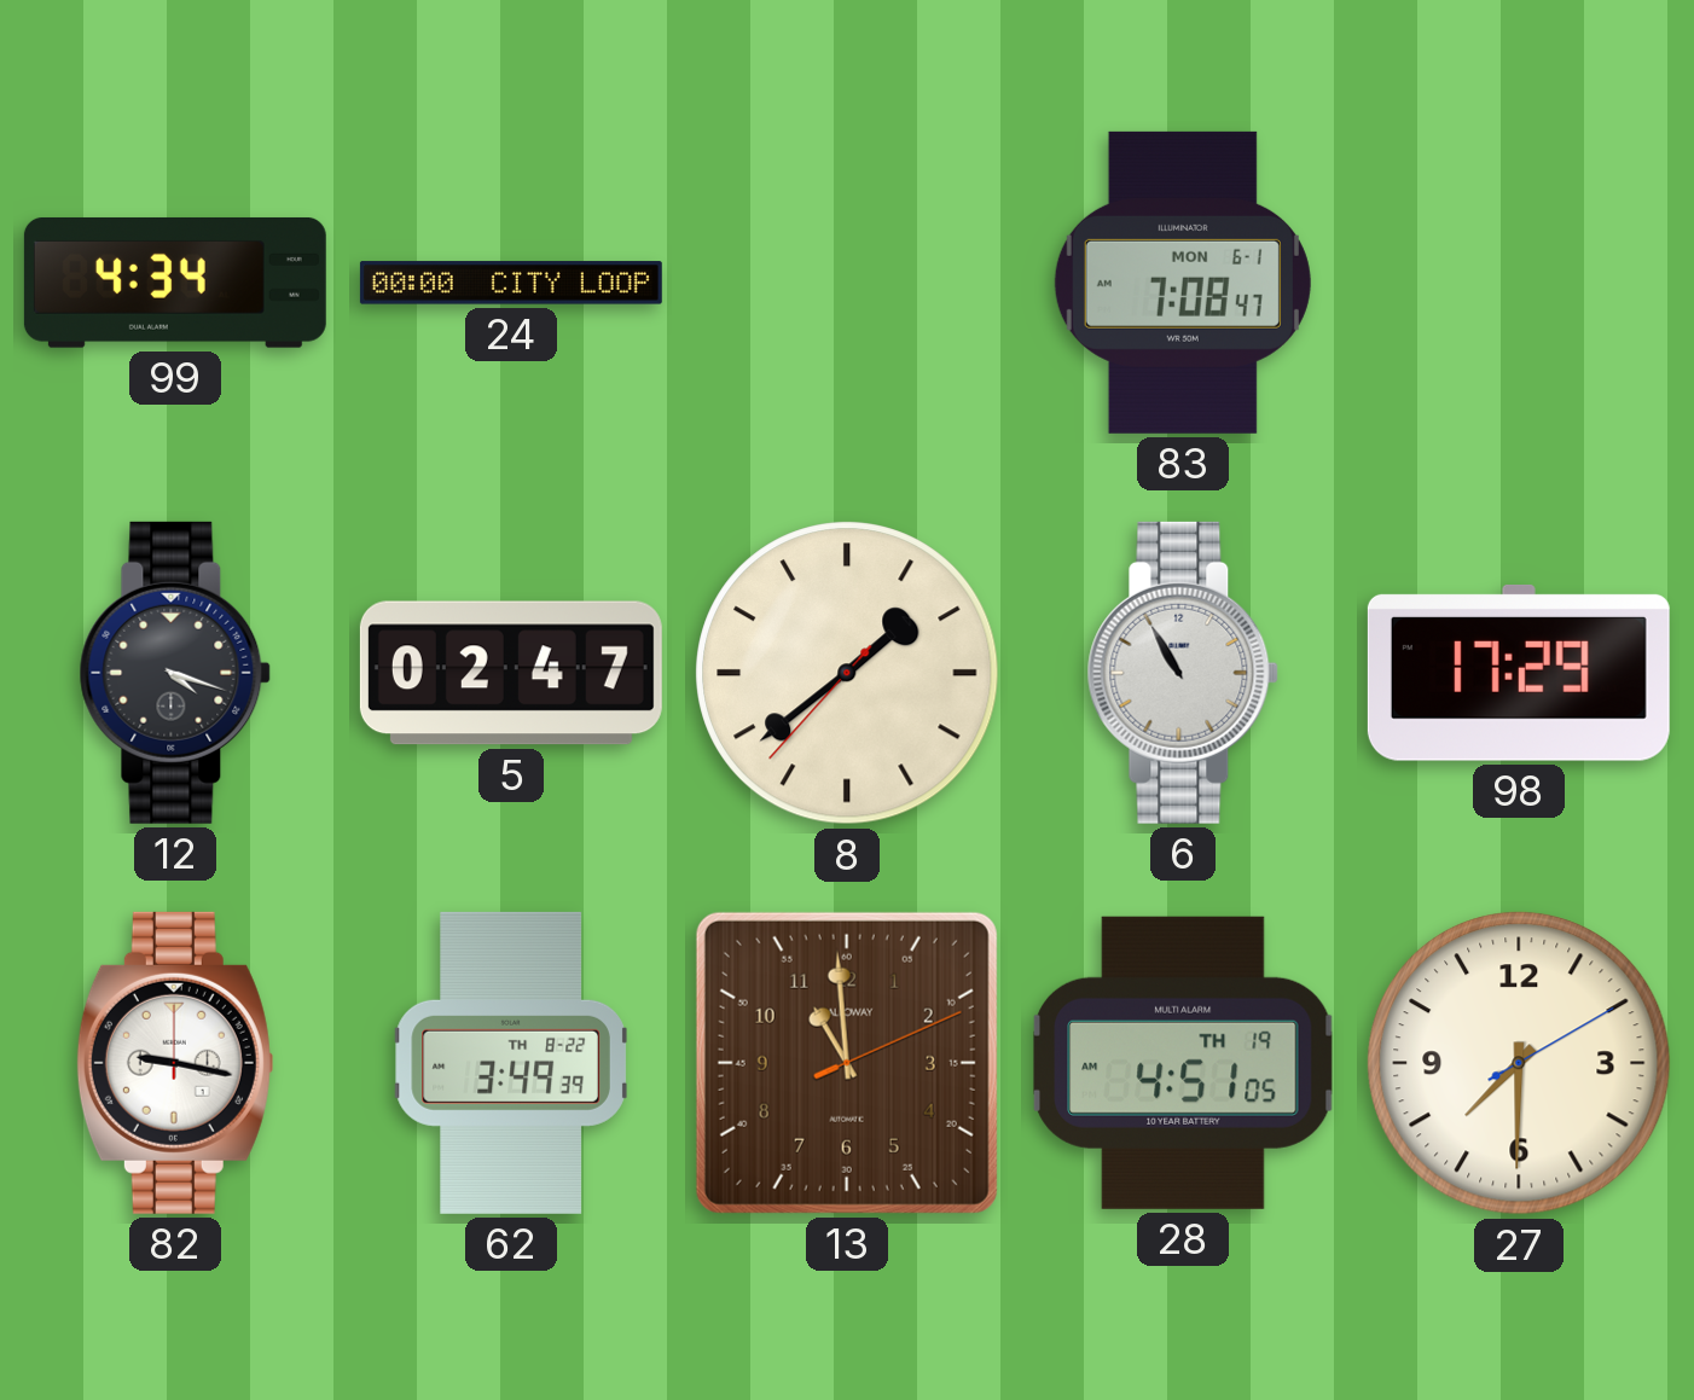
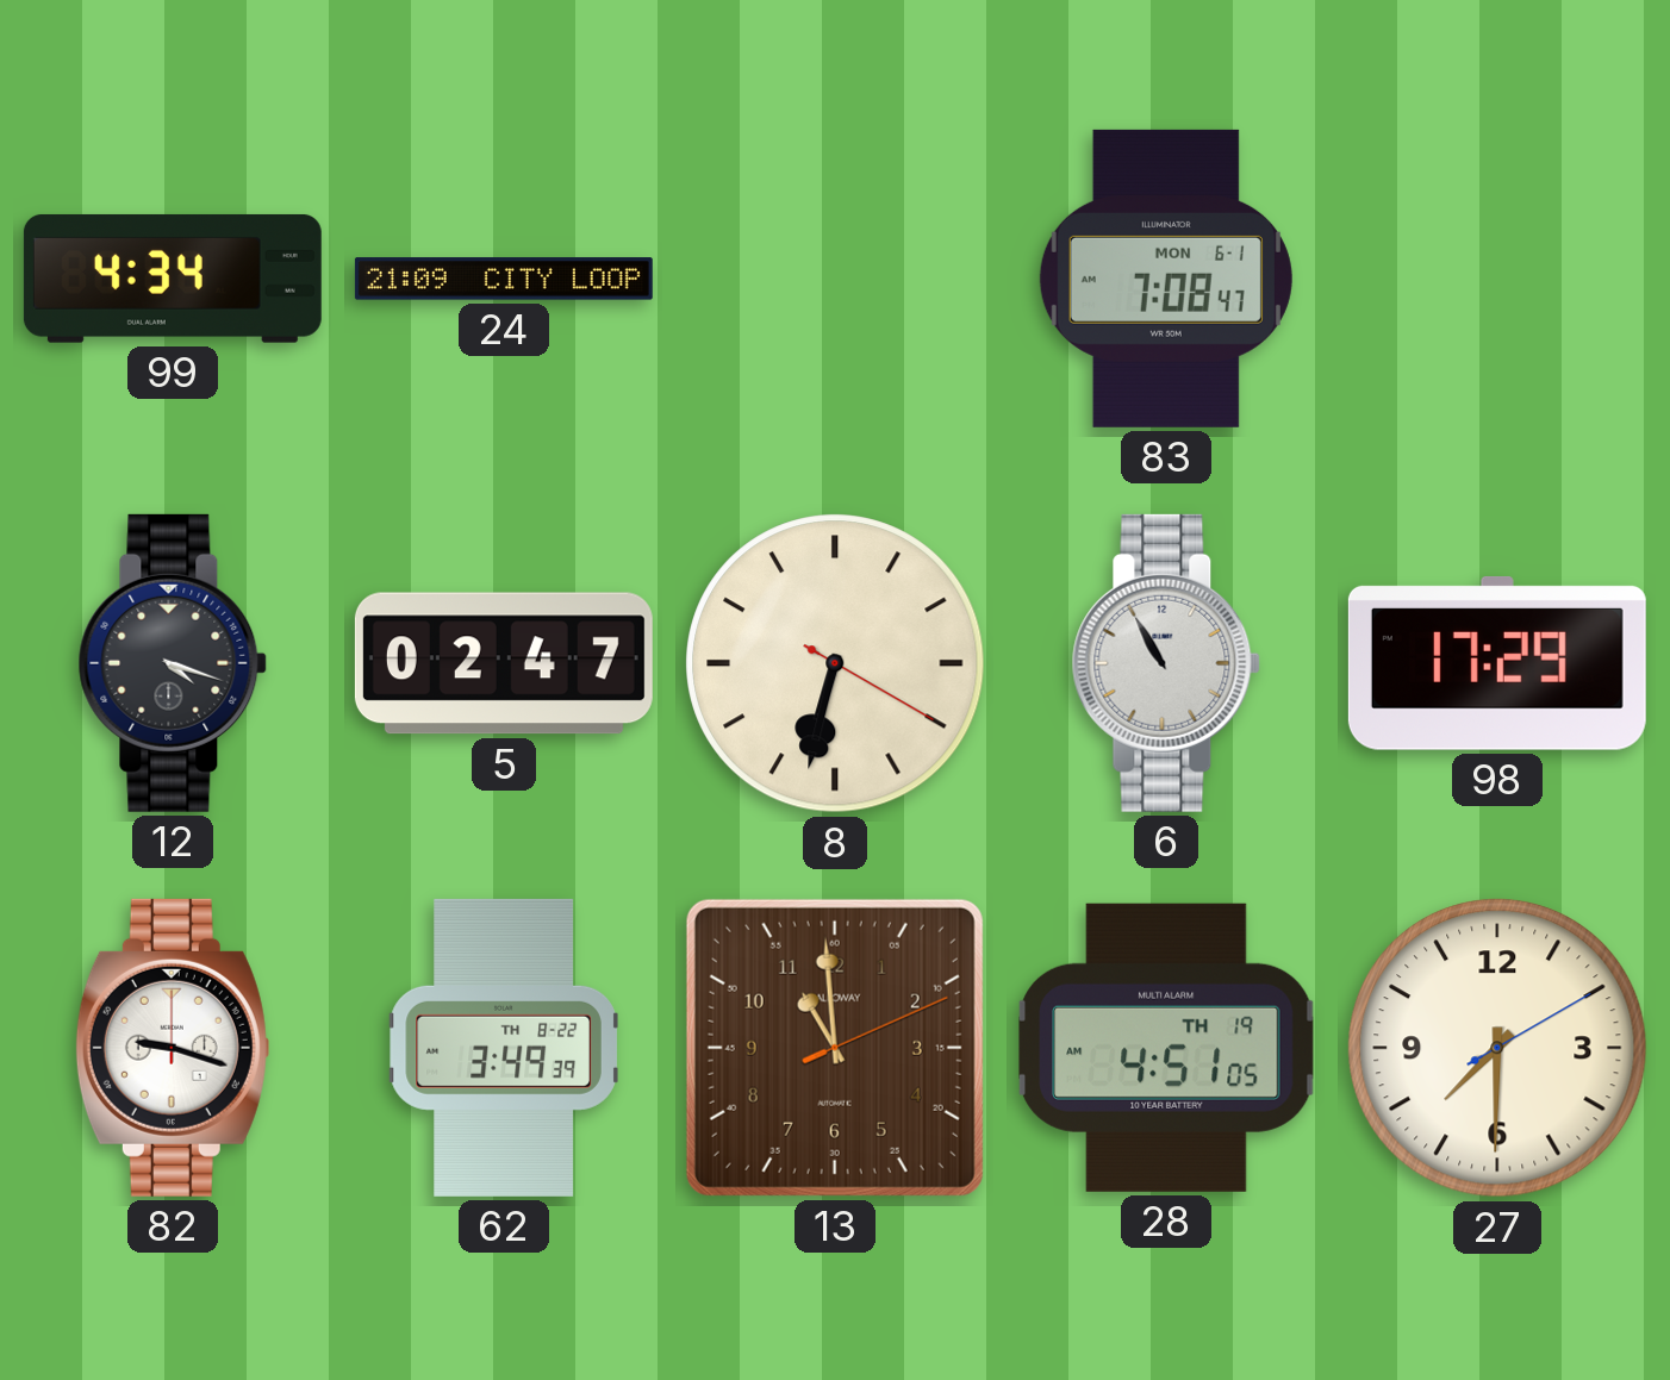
24: 00:00 -> 21:09
8: 1:38 -> 6:32
82: 9:17 -> 9:18
